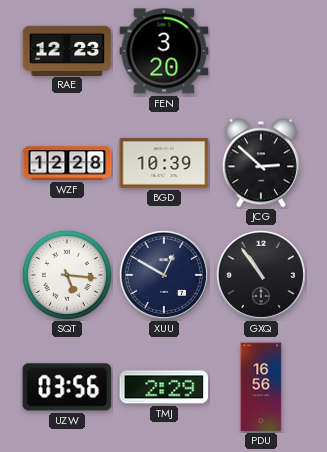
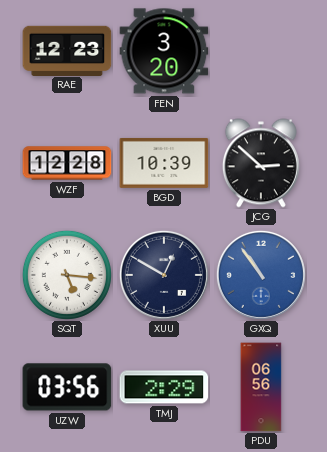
GXQ dial: black -> blue
PDU: 16:56 -> 06:56
